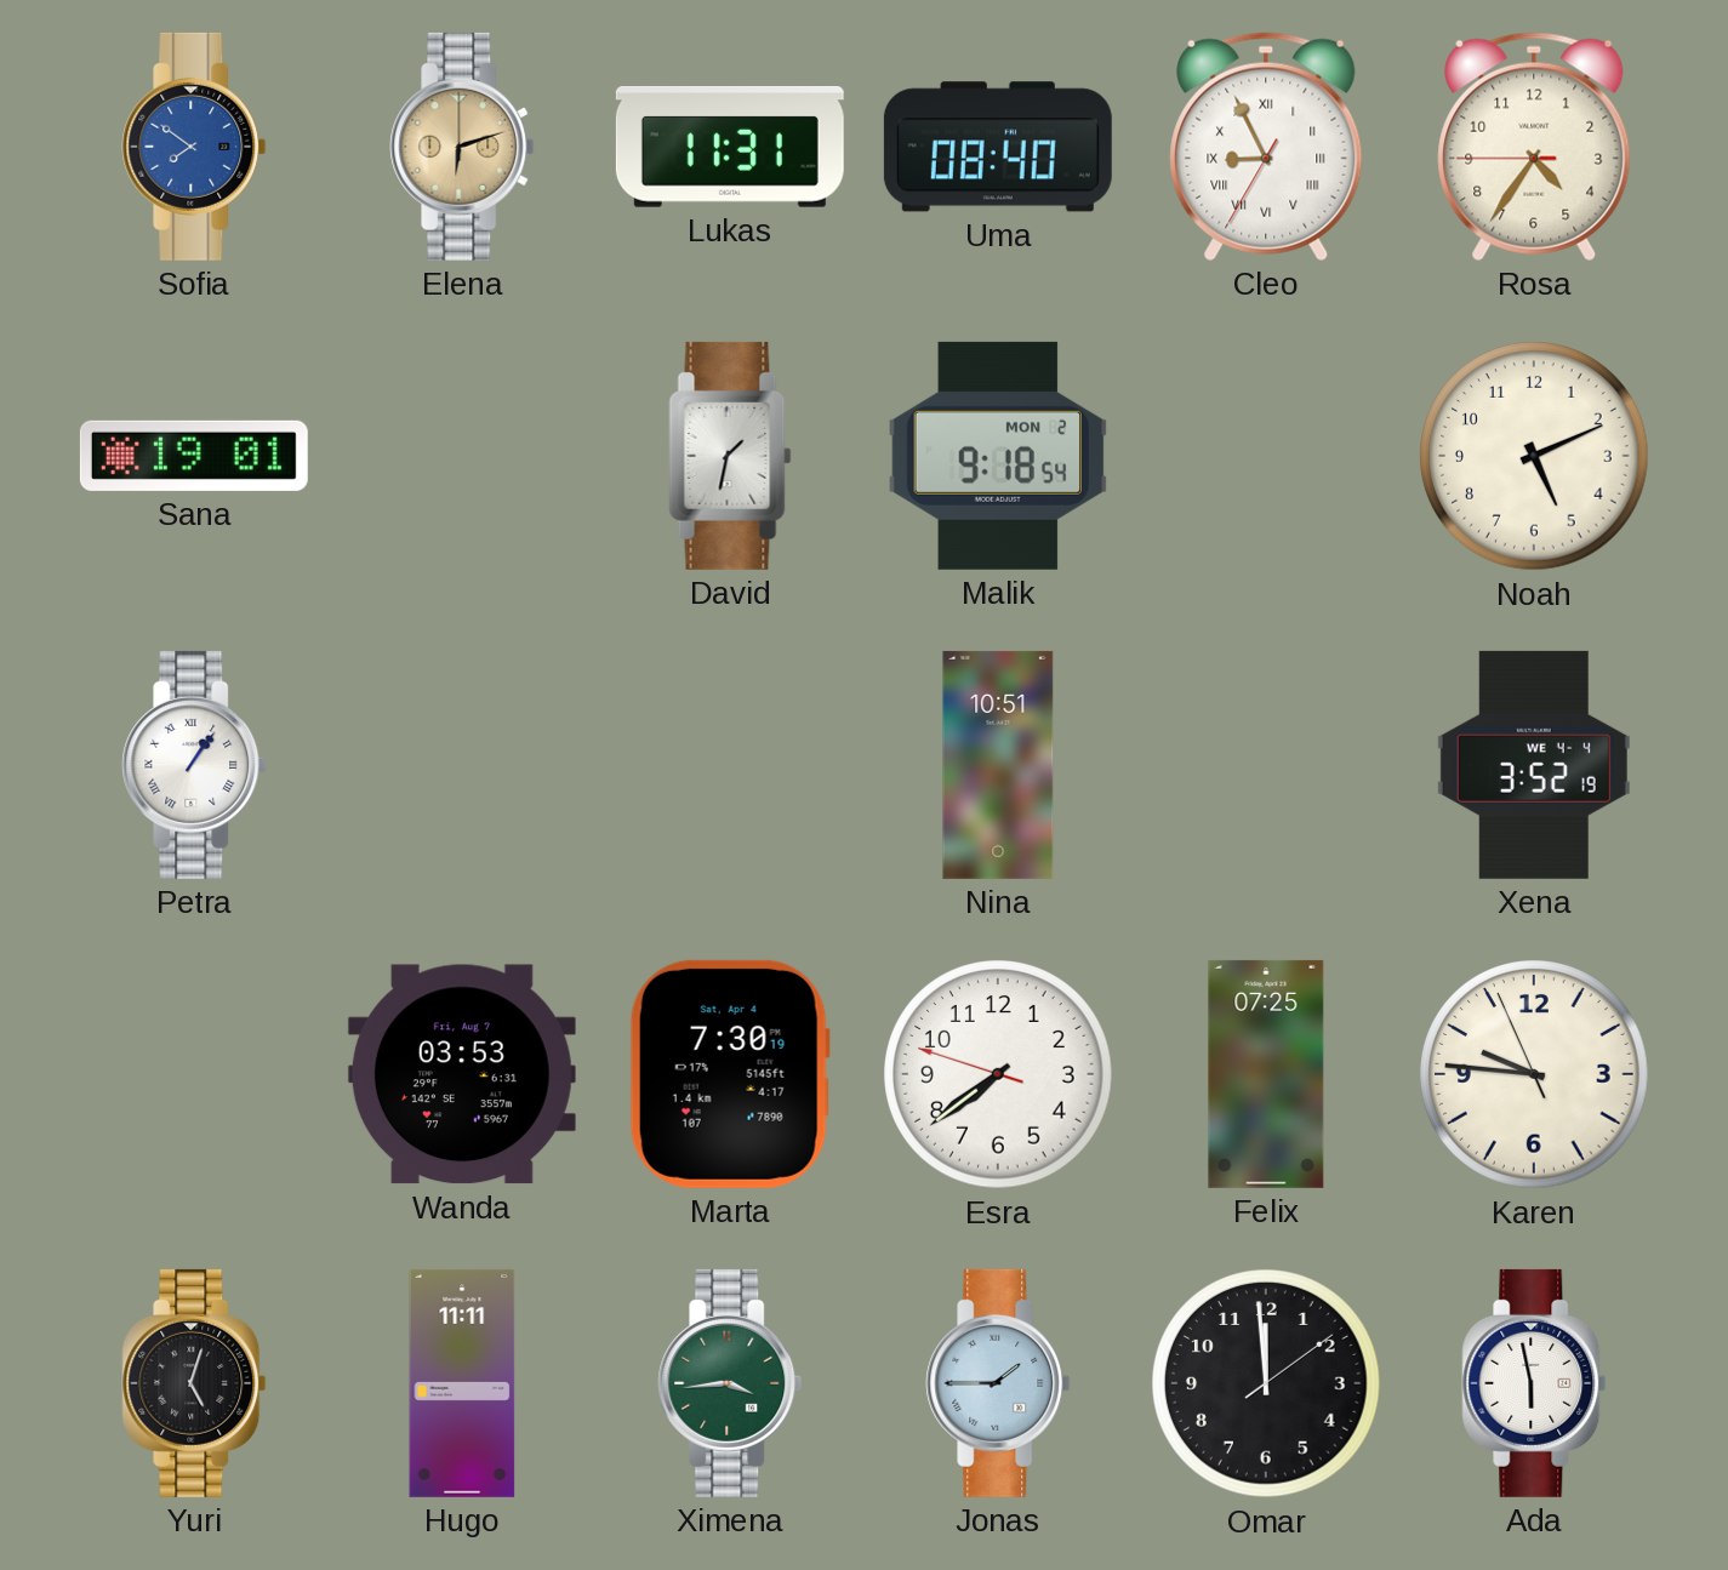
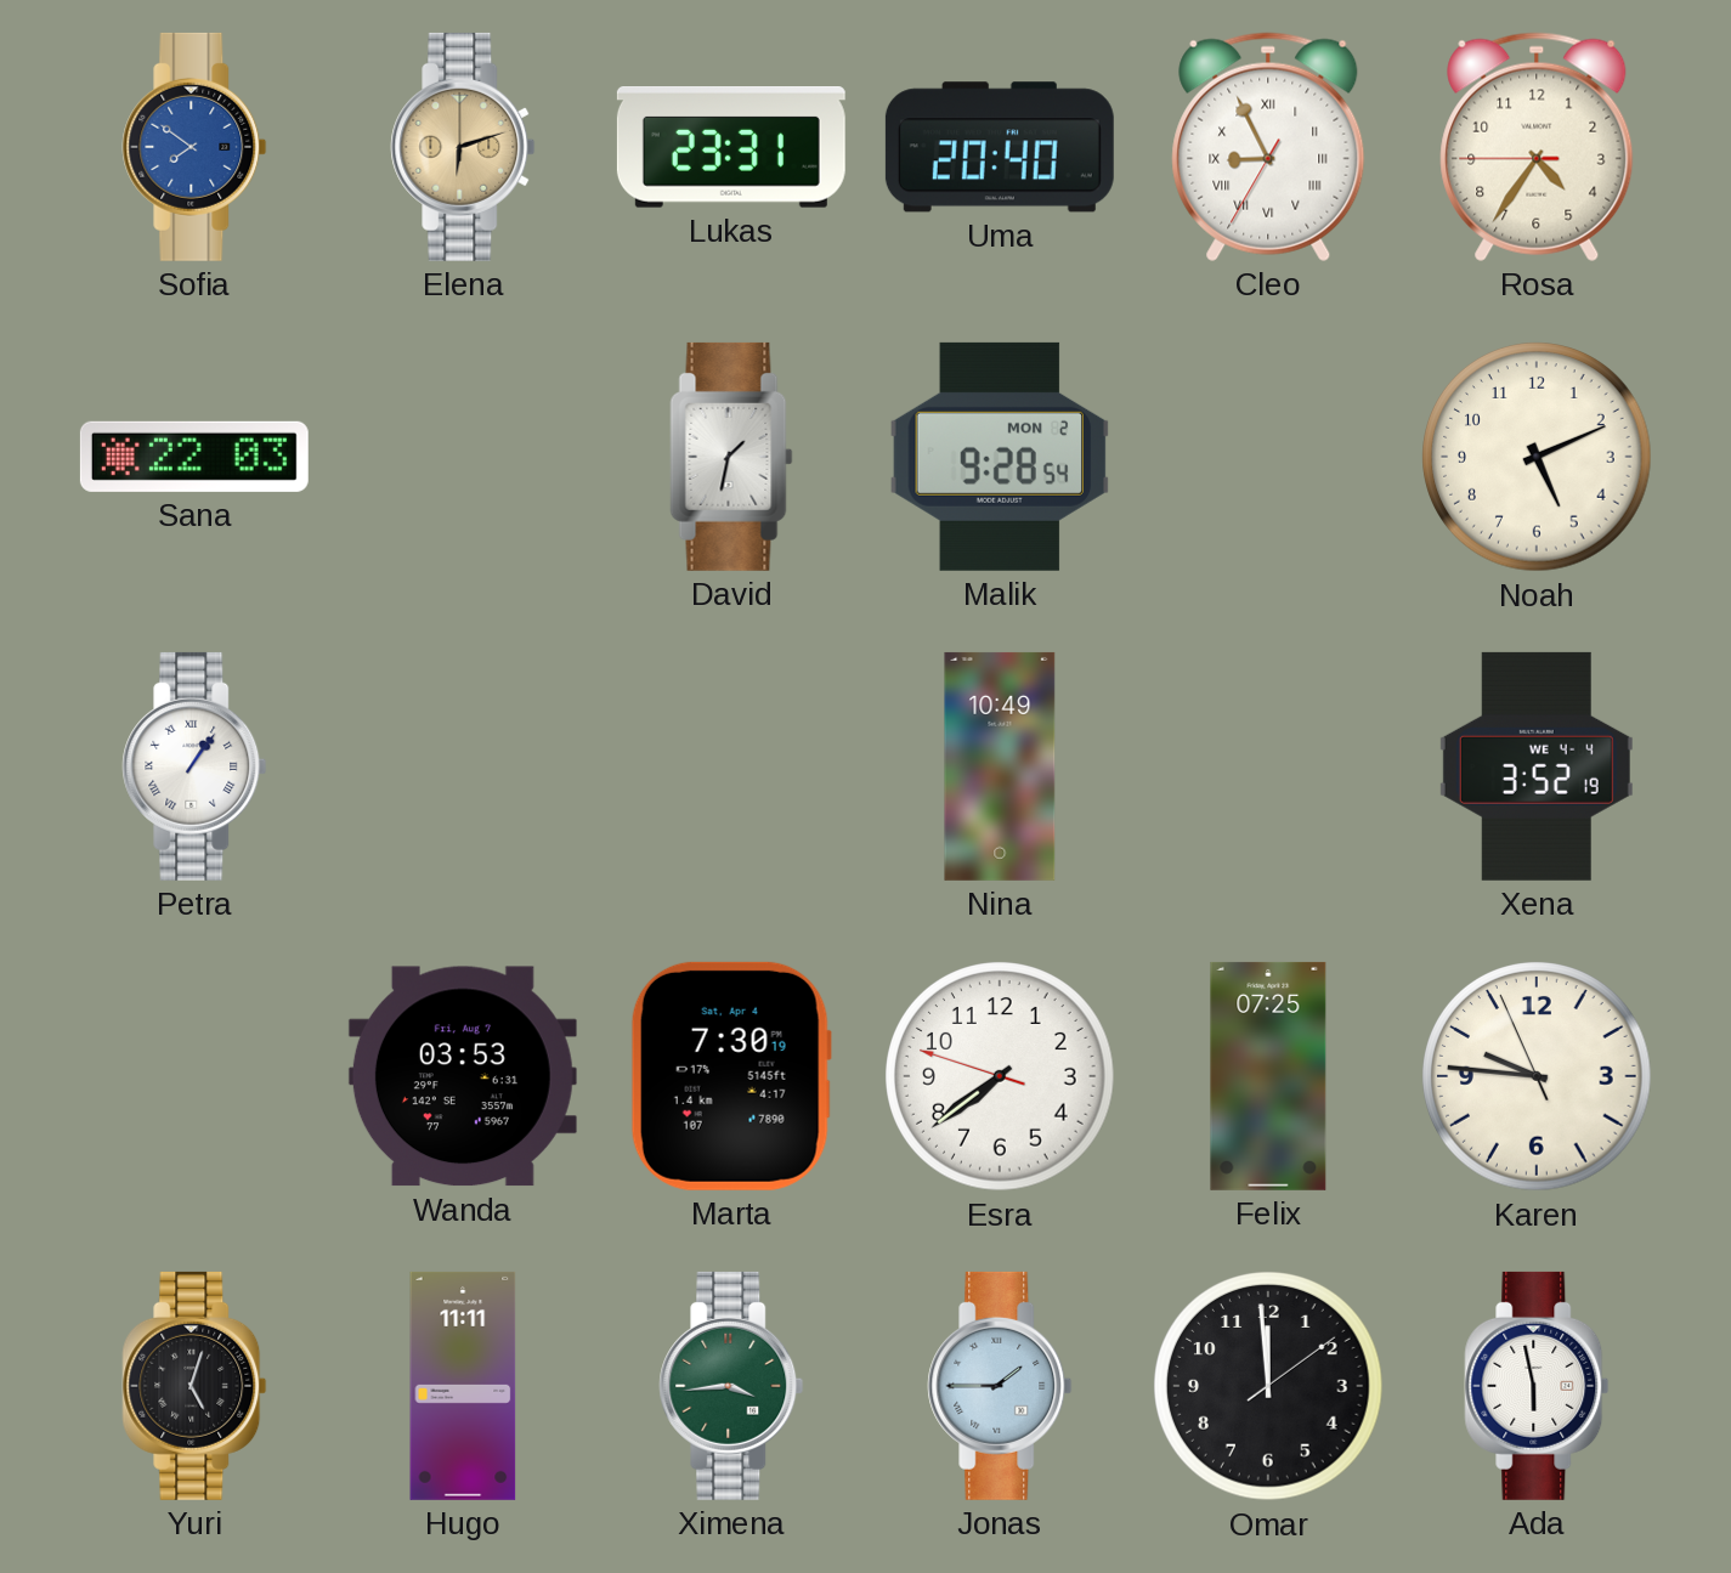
Lukas: 11:31 -> 23:31
Uma: 08:40 -> 20:40
Sana: 19:01 -> 22:03
Malik: 9:18 -> 9:28
Nina: 10:51 -> 10:49
